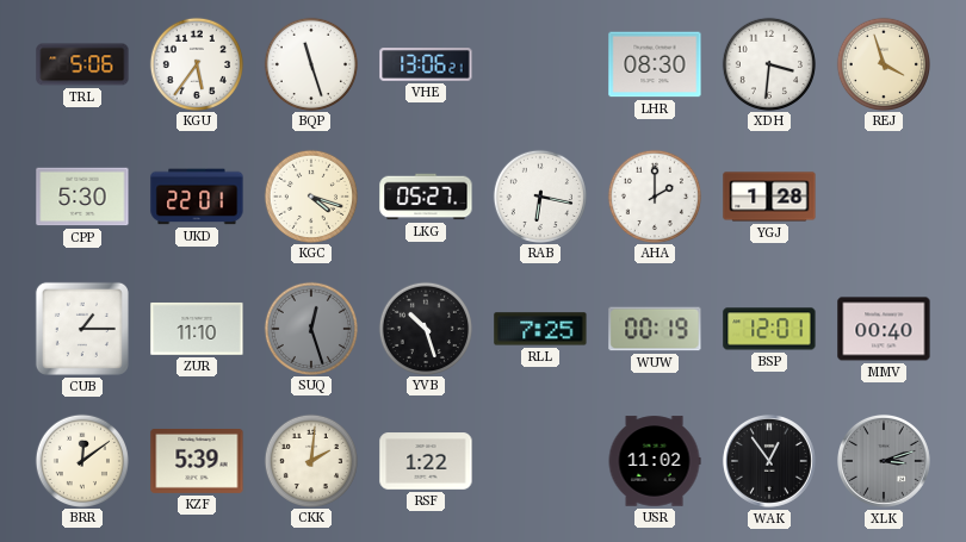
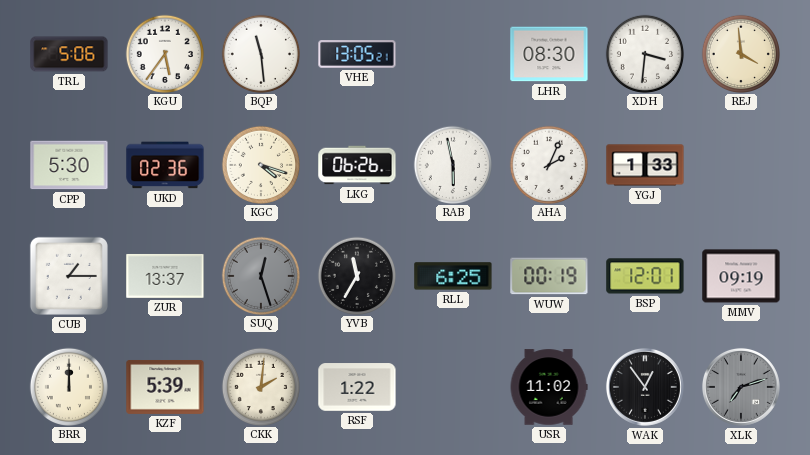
BQP: 11:27 -> 11:29
VHE: 13:06 -> 13:05
REJ: 3:57 -> 3:59
UKD: 22:01 -> 02:36
LKG: 05:27 -> 06:26
RAB: 6:17 -> 5:58
AHA: 2:00 -> 2:04
YGJ: 1:28 -> 1:33
ZUR: 11:10 -> 13:37
YVB: 10:27 -> 11:35
RLL: 7:25 -> 6:25
MMV: 00:40 -> 09:19
BRR: 12:09 -> 12:00
XLK: 3:12 -> 7:12
